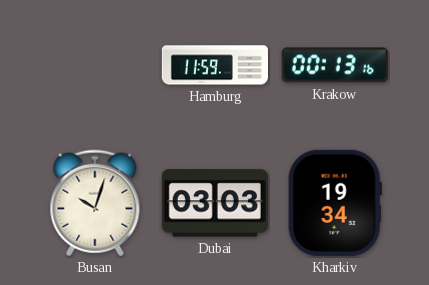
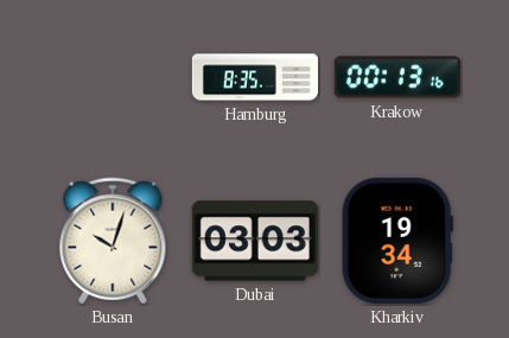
Hamburg: 11:59 -> 8:35
